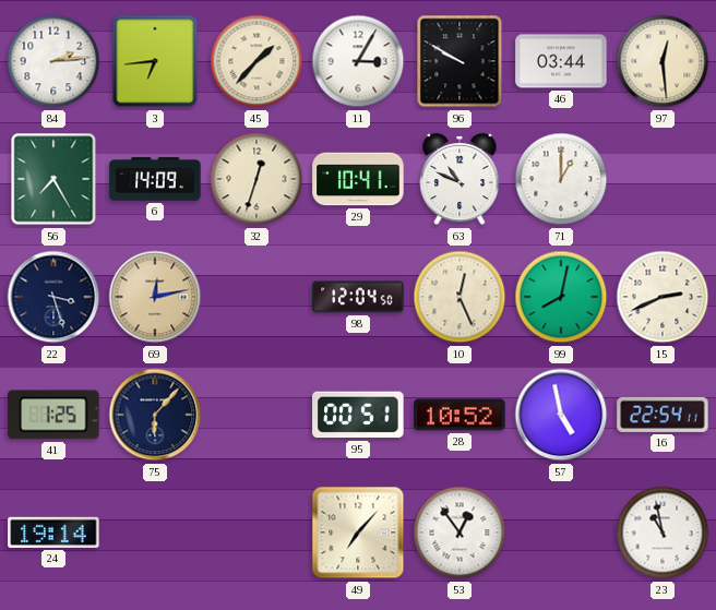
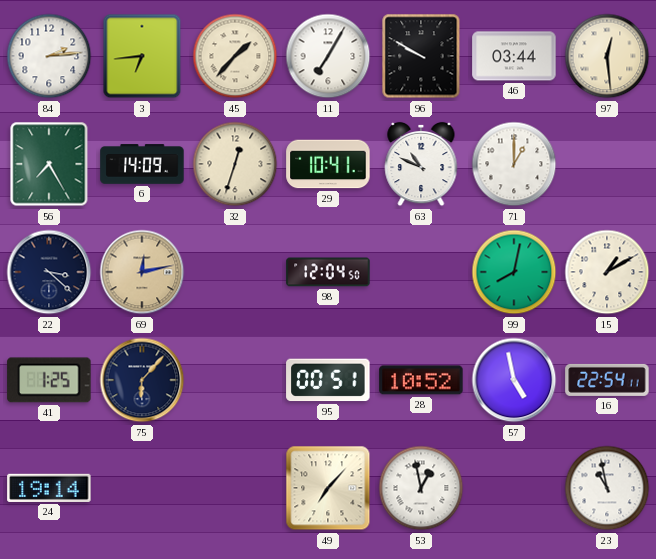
11: 3:05 -> 7:05
22: 3:27 -> 3:22
10: 12:26 -> none
15: 2:41 -> 1:10
53: 12:54 -> 12:58
